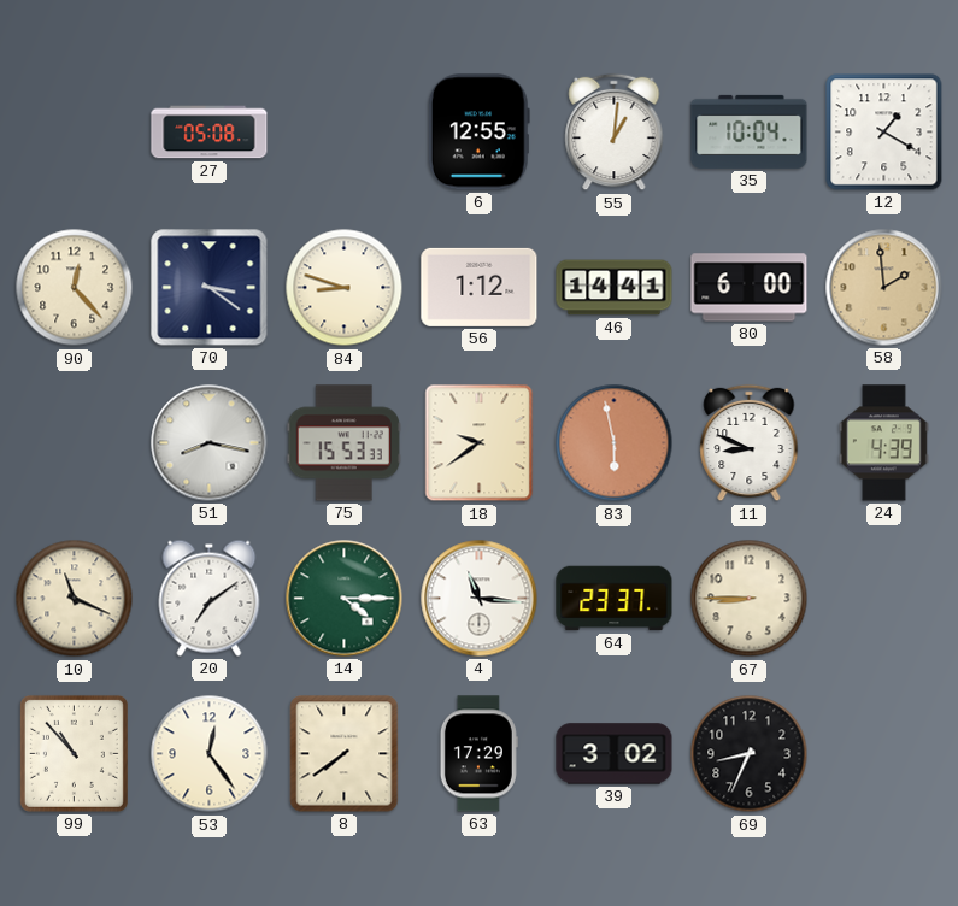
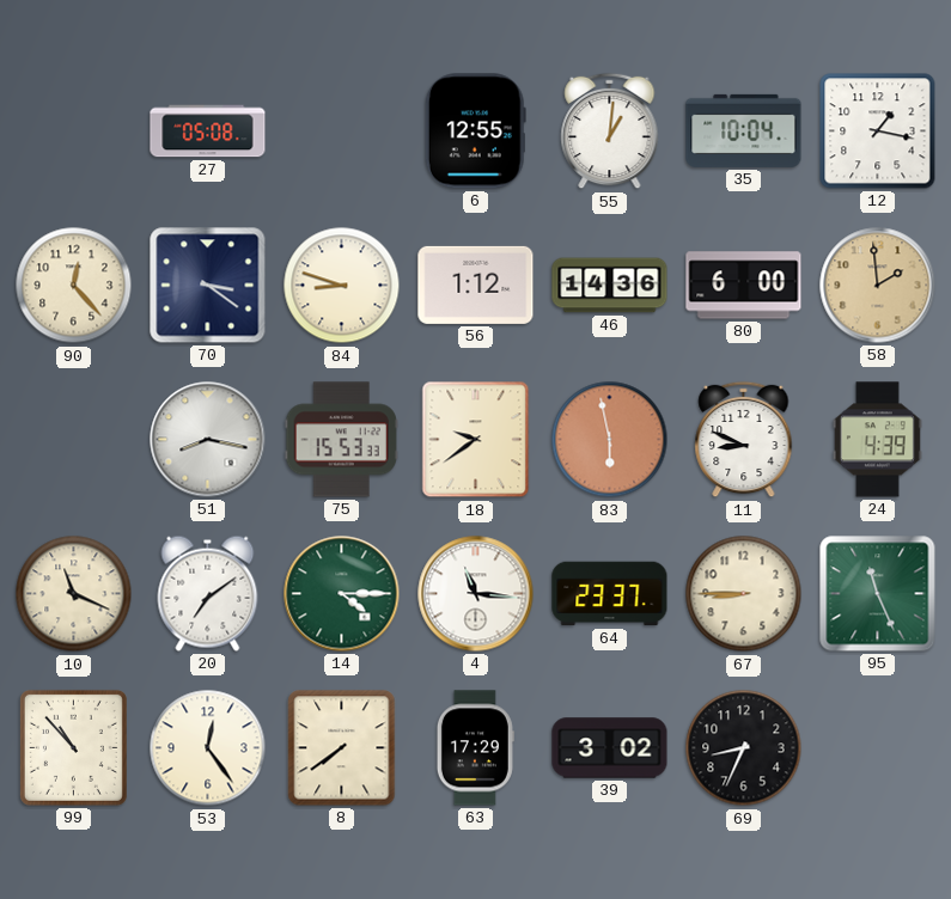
12: 1:20 -> 1:17
46: 14:41 -> 14:36
95: none -> 11:26
